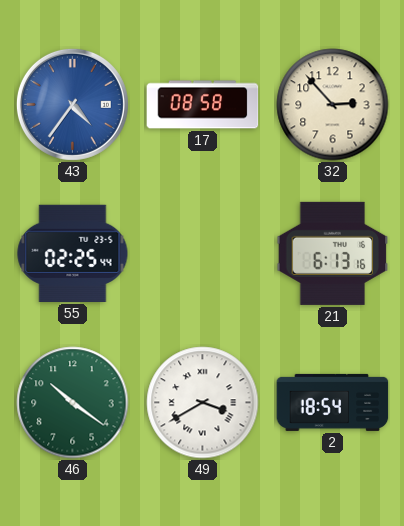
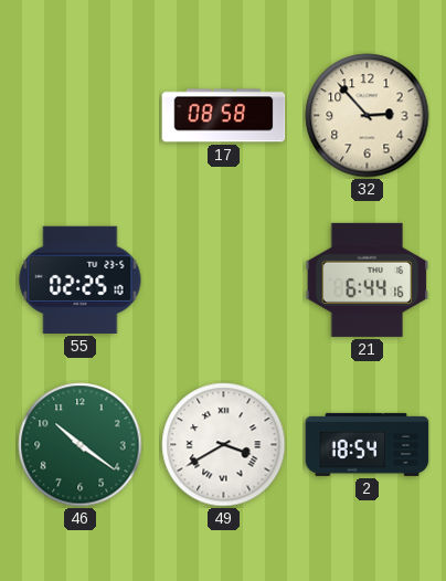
43: 4:36 -> none
55: 02:25:44 -> 02:25:10
21: 6:13 -> 6:44
